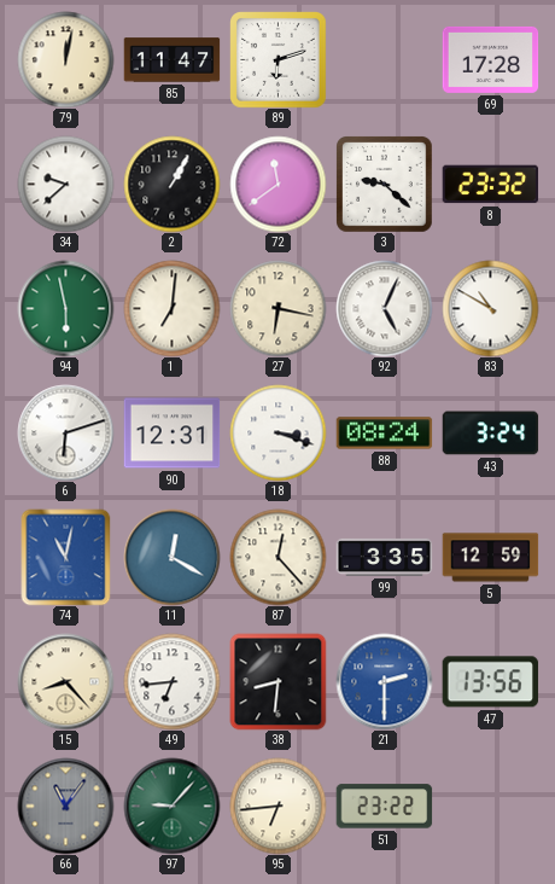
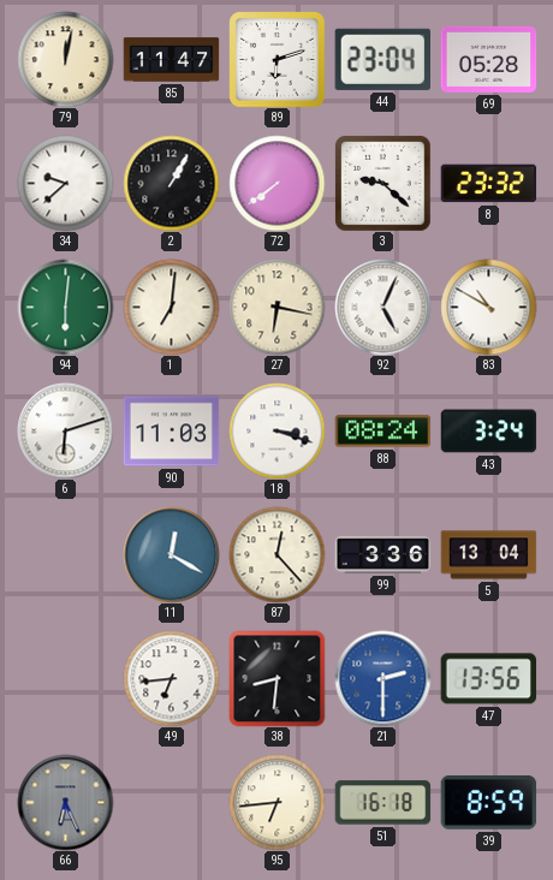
44: none -> 23:04
69: 17:28 -> 05:28
72: 11:39 -> 7:39
94: 5:58 -> 6:01
90: 12:31 -> 11:03
74: 11:02 -> none
99: 3:35 -> 3:36
5: 12:59 -> 13:04
15: 8:23 -> none
66: 11:06 -> 6:26
97: 9:07 -> none
51: 23:22 -> 16:18
39: none -> 8:59
